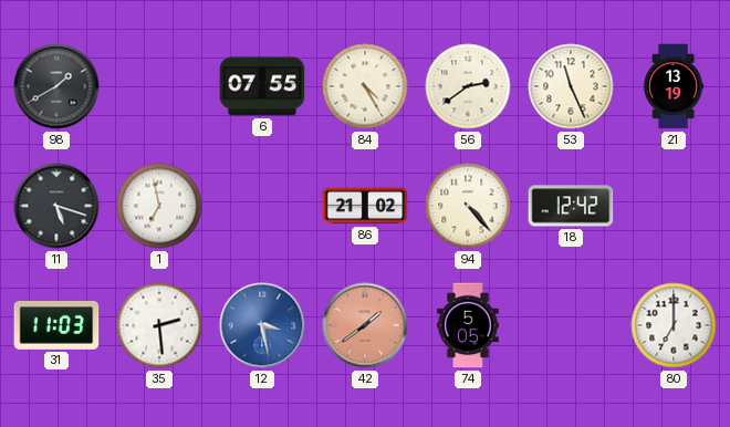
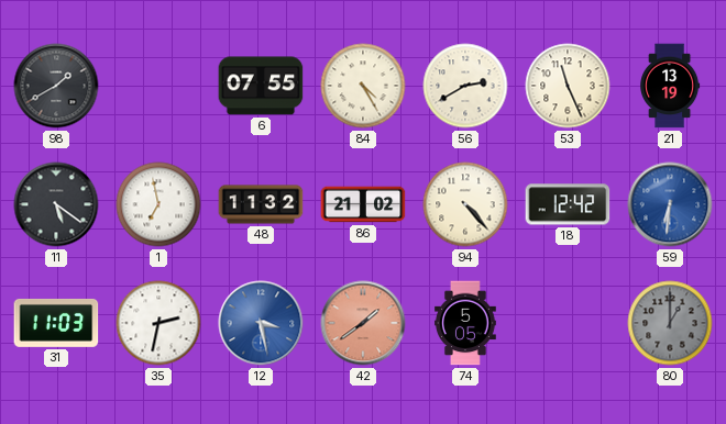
56: 2:39 -> 2:40
11: 5:18 -> 5:21
48: none -> 11:32
59: none -> 6:31
35: 2:29 -> 2:32
80: 7:00 -> 1:00
80 dial: white -> grey
